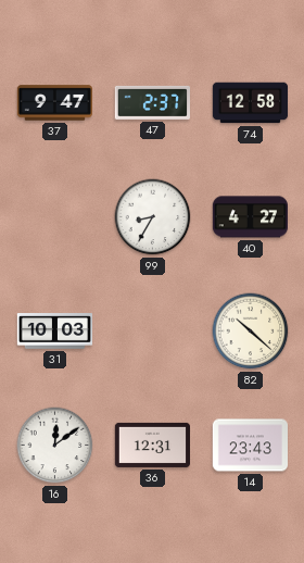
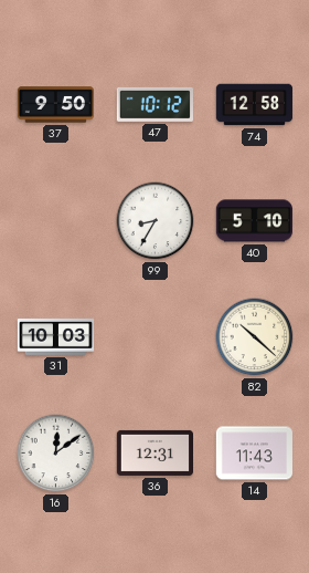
37: 9:47 -> 9:50
47: 2:37 -> 10:12
40: 4:27 -> 5:10
14: 23:43 -> 11:43
